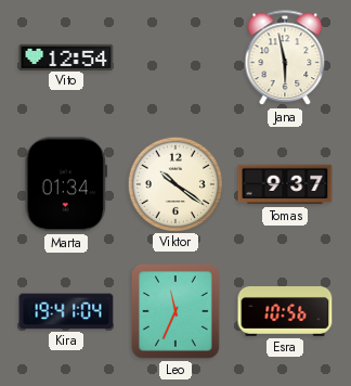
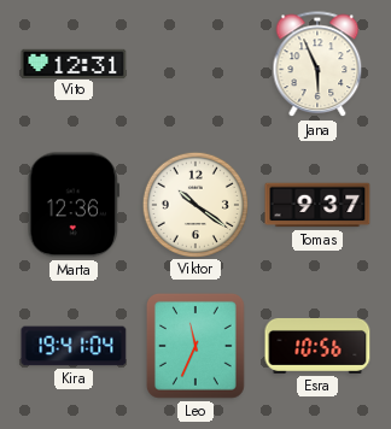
Vito: 12:54 -> 12:31
Jana: 5:58 -> 5:56
Marta: 01:34 -> 12:36
